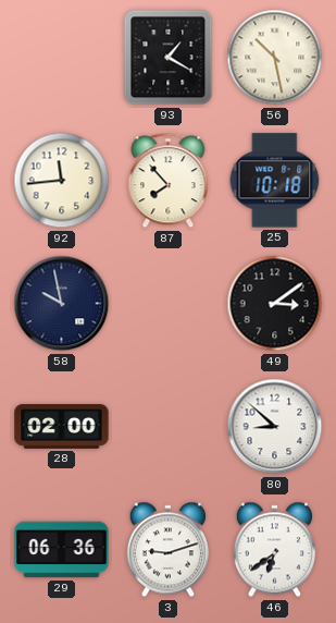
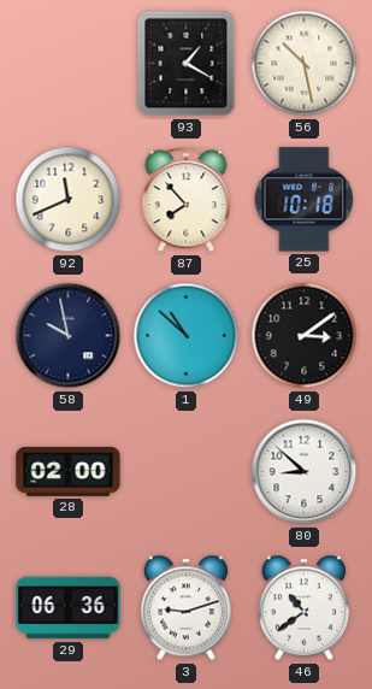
92: 11:44 -> 11:41
1: none -> 10:52
46: 6:39 -> 10:39
